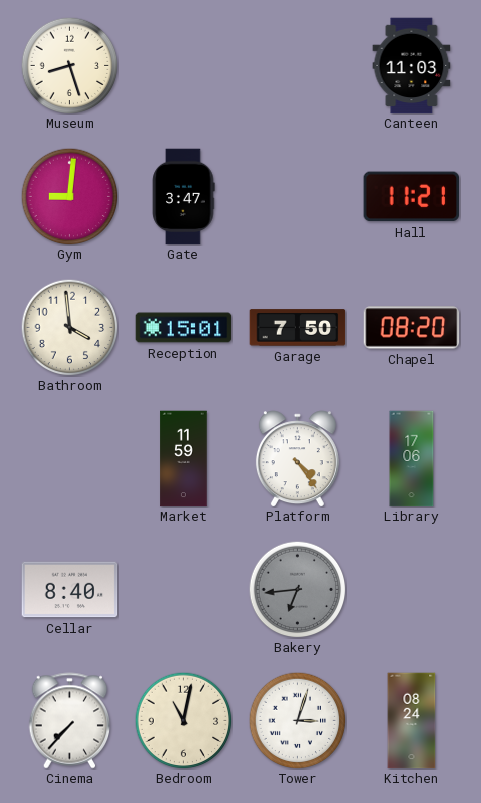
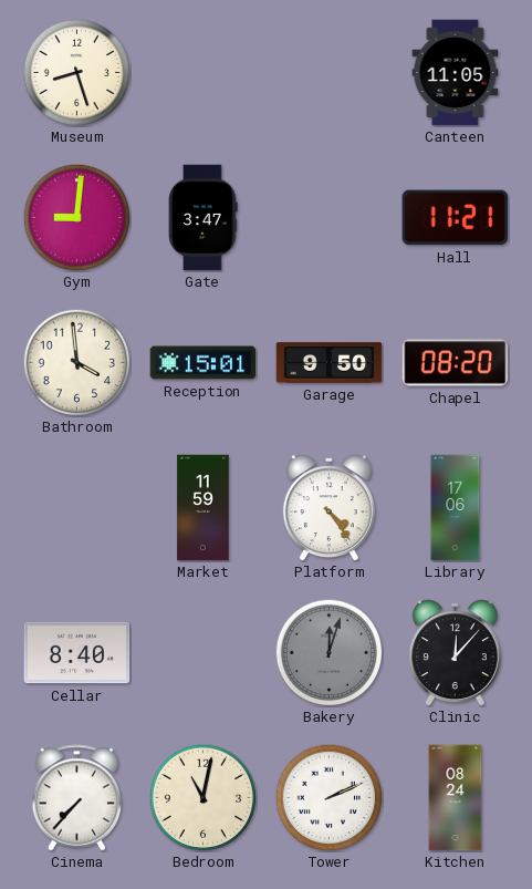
Canteen: 11:03 -> 11:05
Garage: 7:50 -> 9:50
Bakery: 6:44 -> 12:03
Clinic: none -> 12:07
Tower: 3:03 -> 2:11
